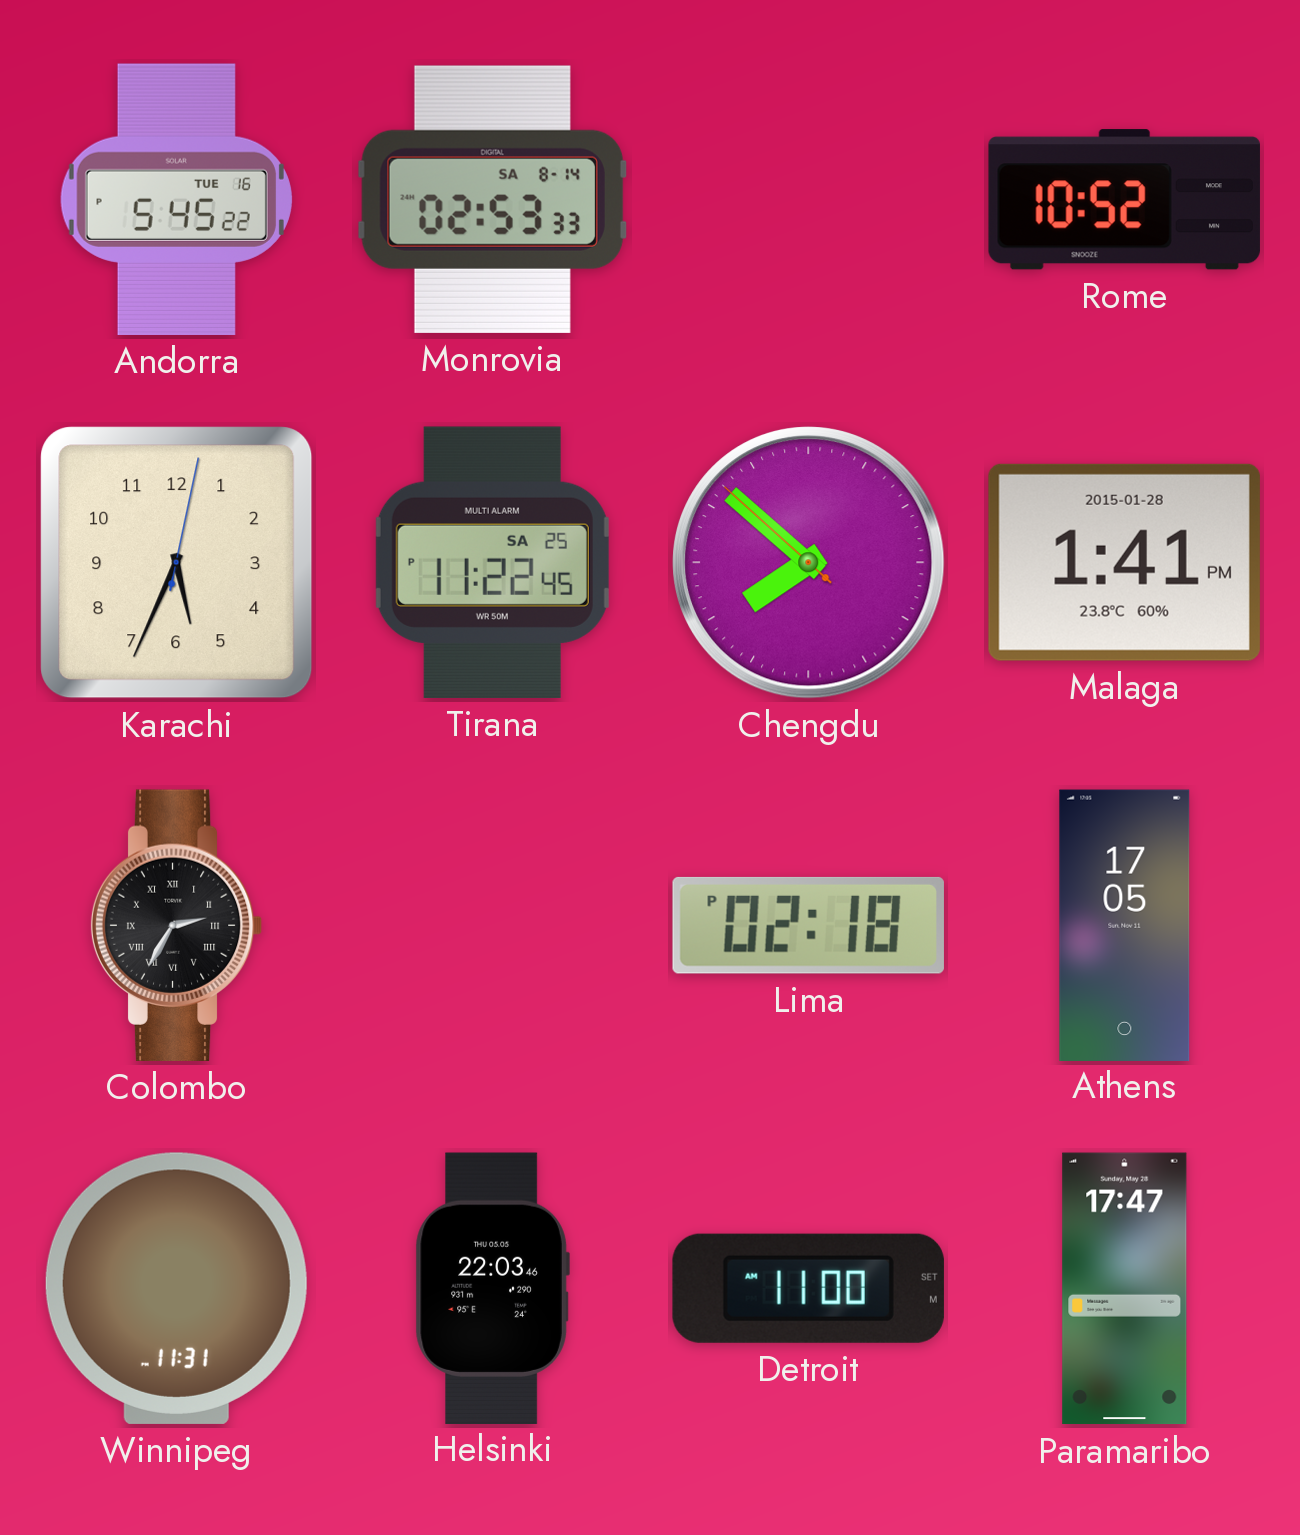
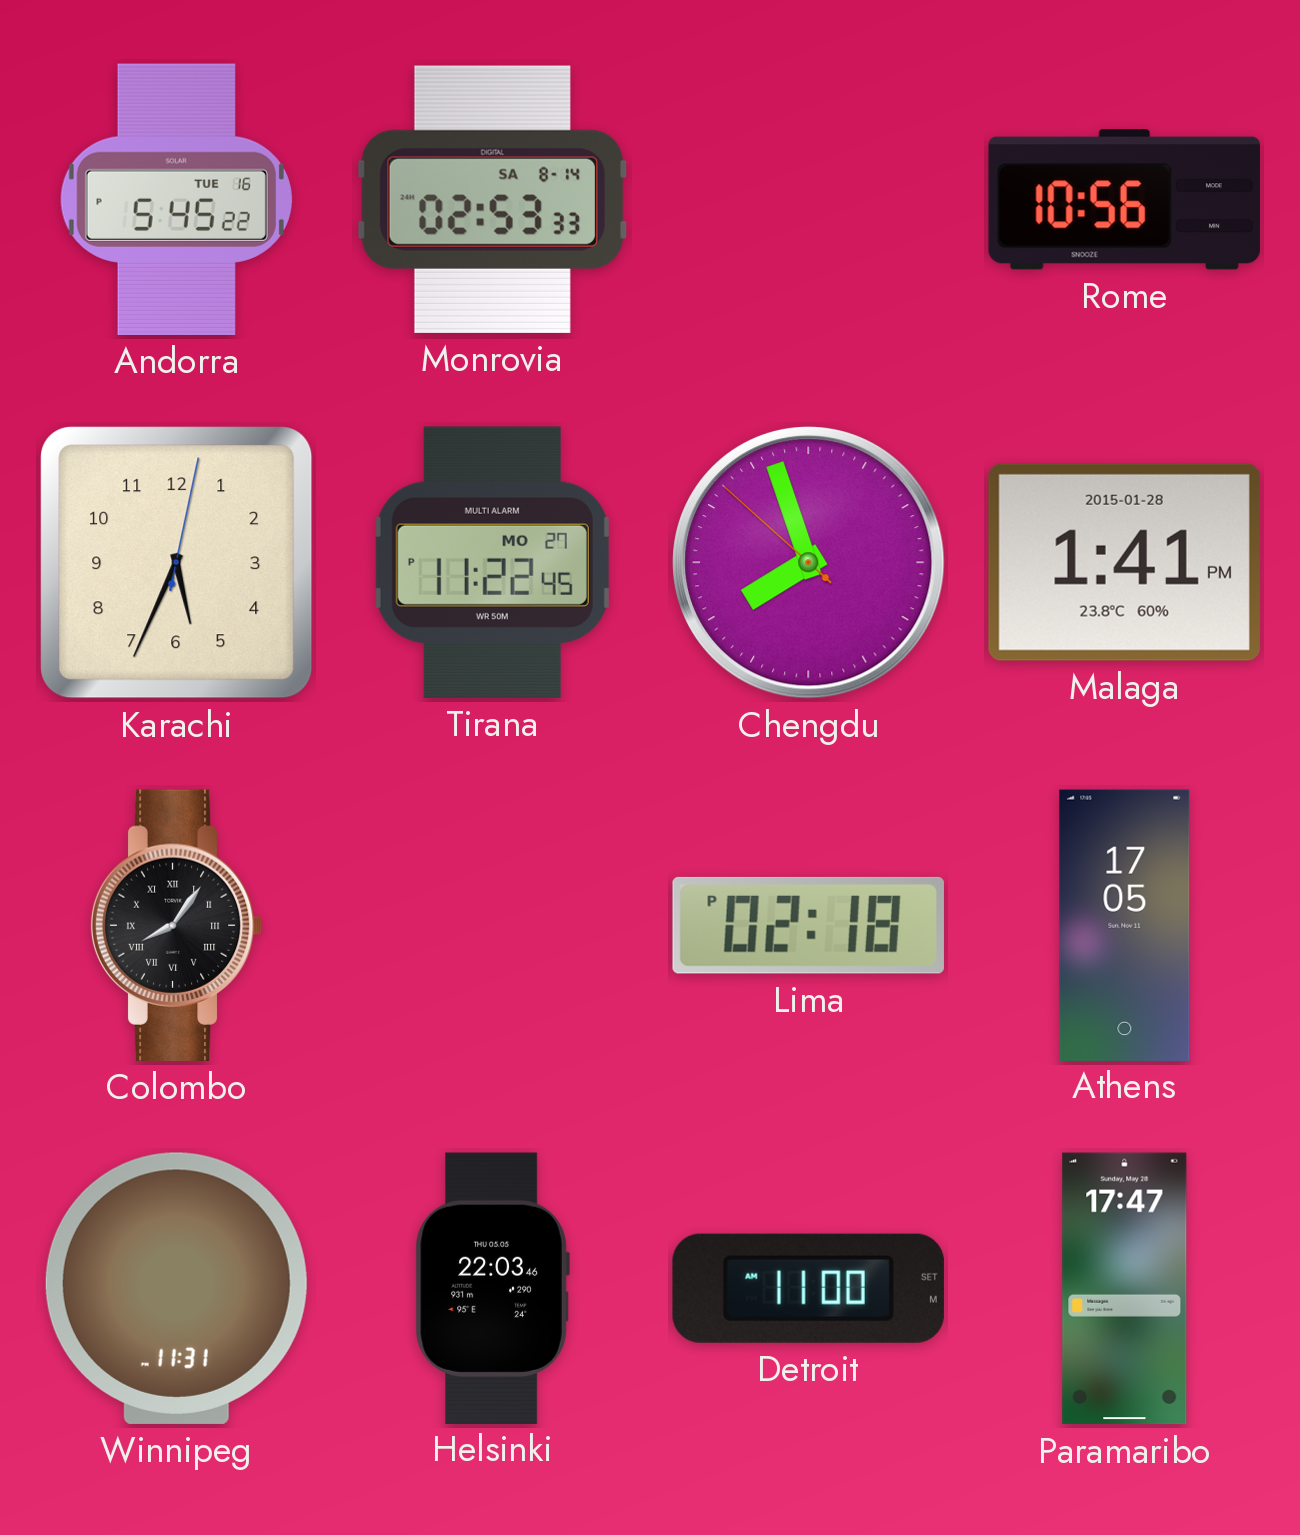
Rome: 10:52 -> 10:56
Tirana date: SA 25 -> MO 27
Chengdu: 7:51 -> 7:56
Colombo: 2:35 -> 8:06
